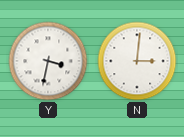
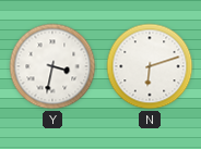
N: 3:01 -> 6:12
